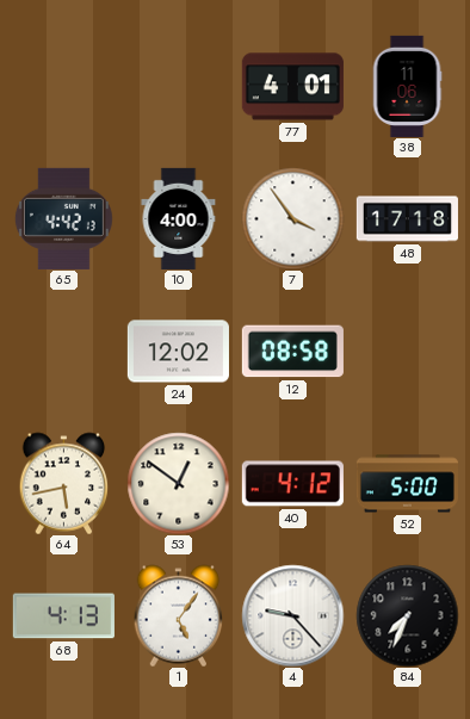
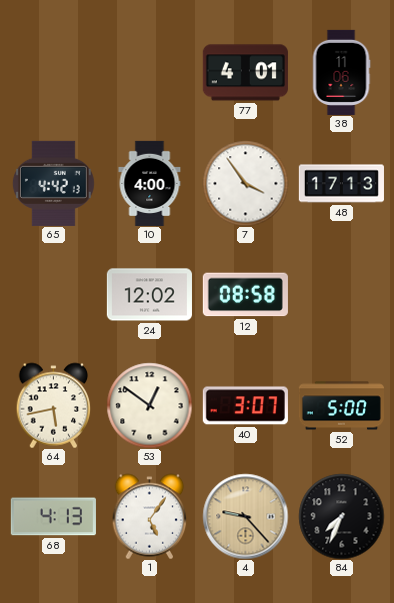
48: 17:18 -> 17:13
40: 4:12 -> 3:07
4 dial: white -> champagne
